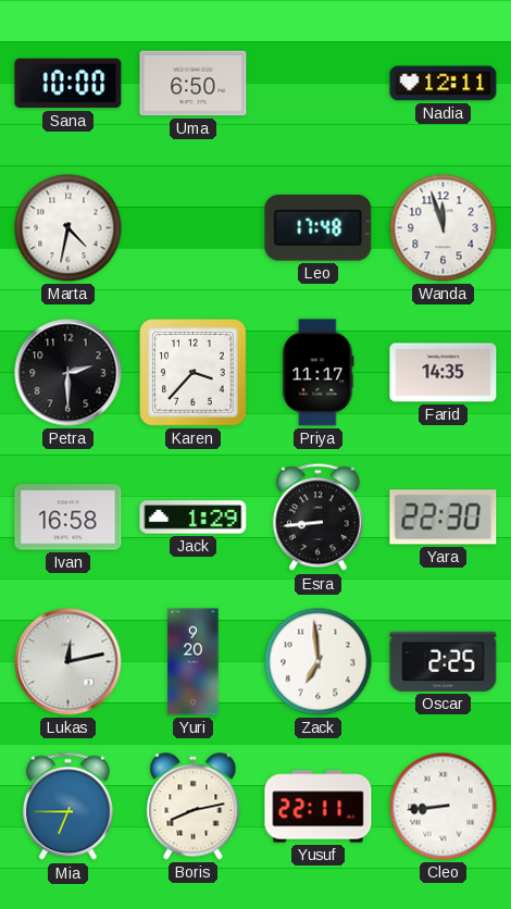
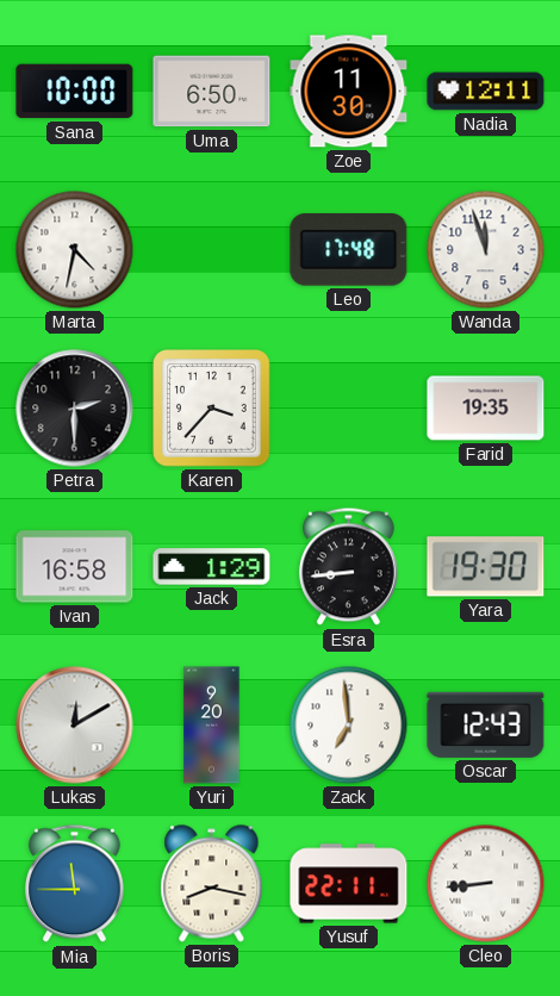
Zoe: none -> 11:30
Priya: 11:17 -> none
Farid: 14:35 -> 19:35
Yara: 22:30 -> 19:30
Lukas: 12:13 -> 12:10
Oscar: 2:25 -> 12:43
Mia: 6:45 -> 11:45
Boris: 8:13 -> 8:17
